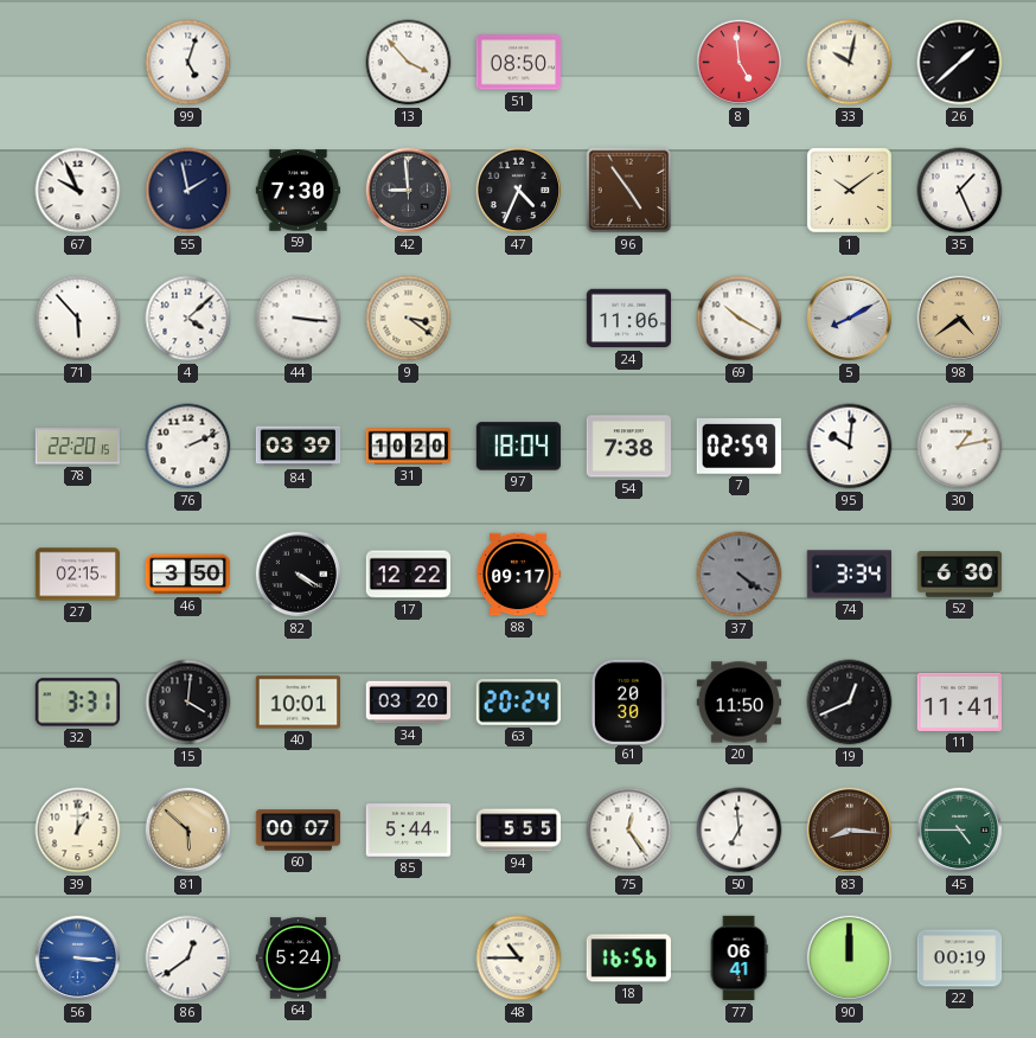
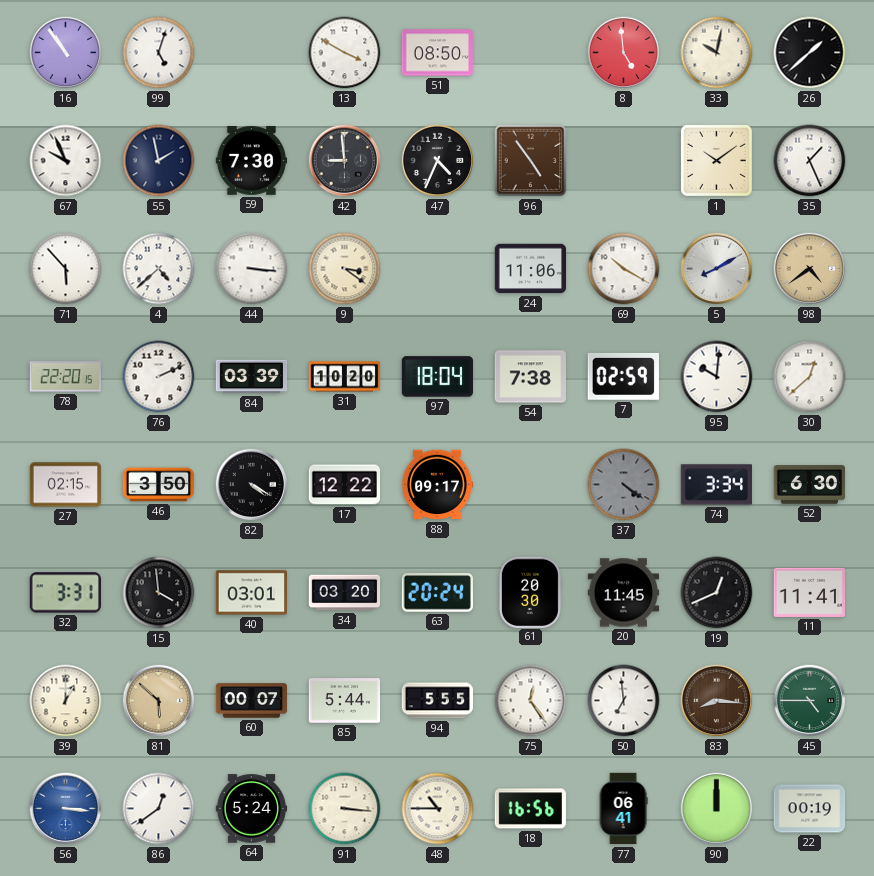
16: none -> 10:54
13: 3:53 -> 3:50
4: 4:08 -> 4:38
30: 1:13 -> 12:38
15: 4:01 -> 3:59
40: 10:01 -> 03:01
20: 11:50 -> 11:45
91: none -> 3:16
